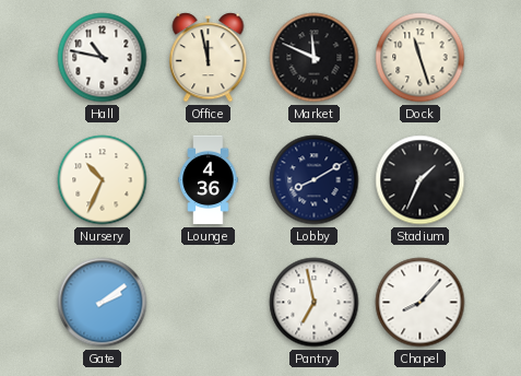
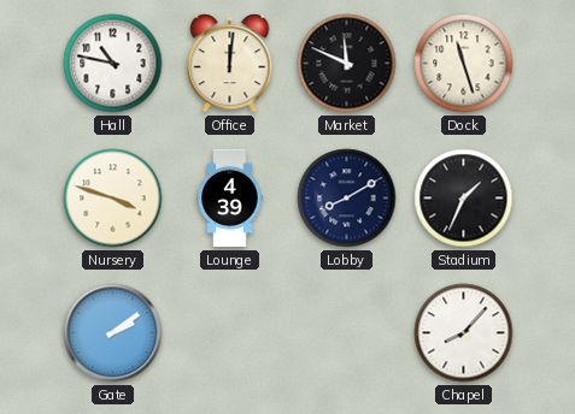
Office: 11:58 -> 12:01
Nursery: 10:34 -> 3:48
Lounge: 4:36 -> 4:39
Pantry: 6:58 -> none
